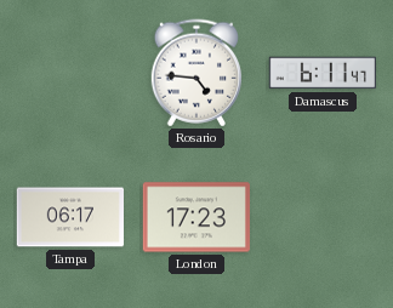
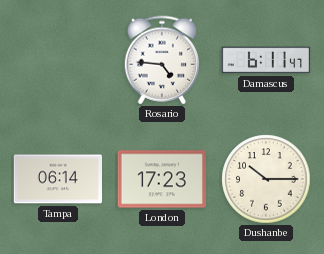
Tampa: 06:17 -> 06:14
Dushanbe: none -> 10:15
